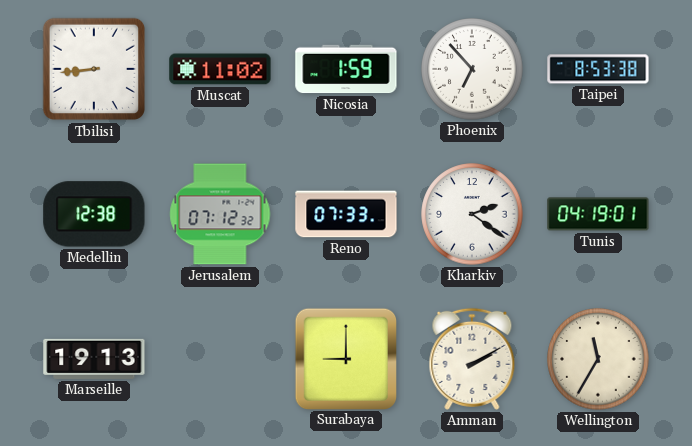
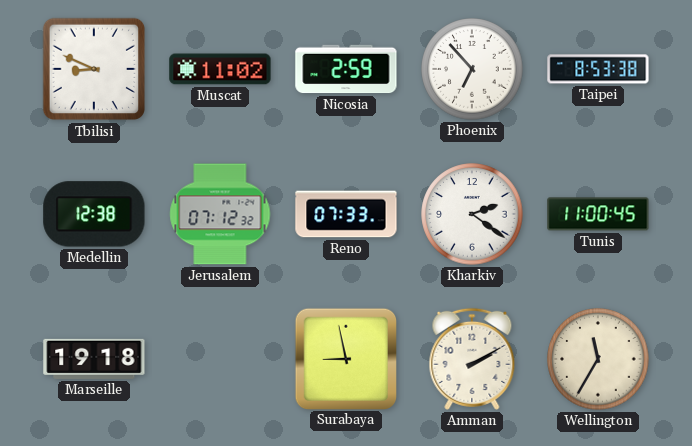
Tbilisi: 8:44 -> 8:49
Nicosia: 1:59 -> 2:59
Tunis: 04:19 -> 11:00
Marseille: 19:13 -> 19:18
Surabaya: 9:00 -> 8:58
